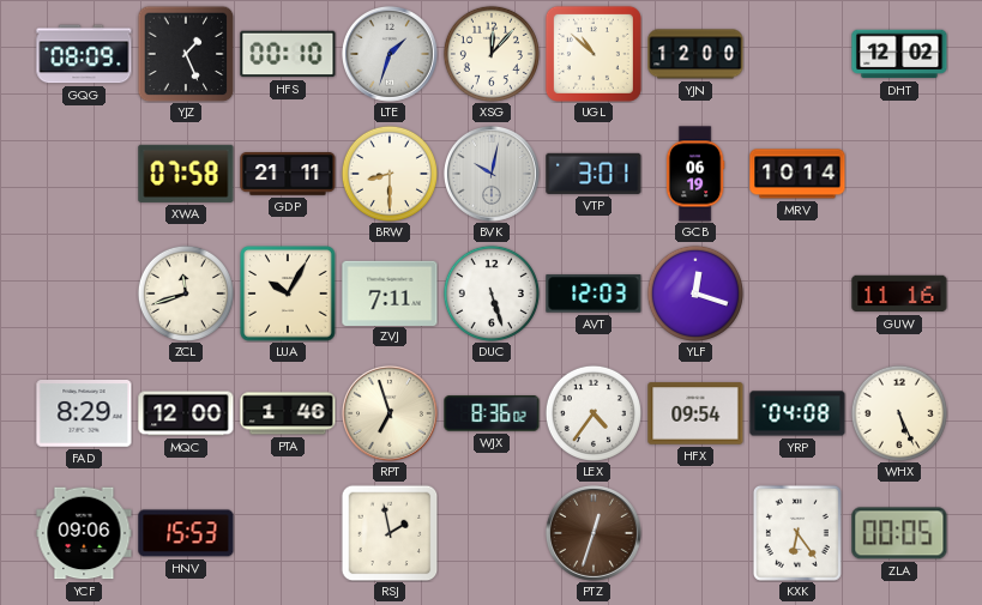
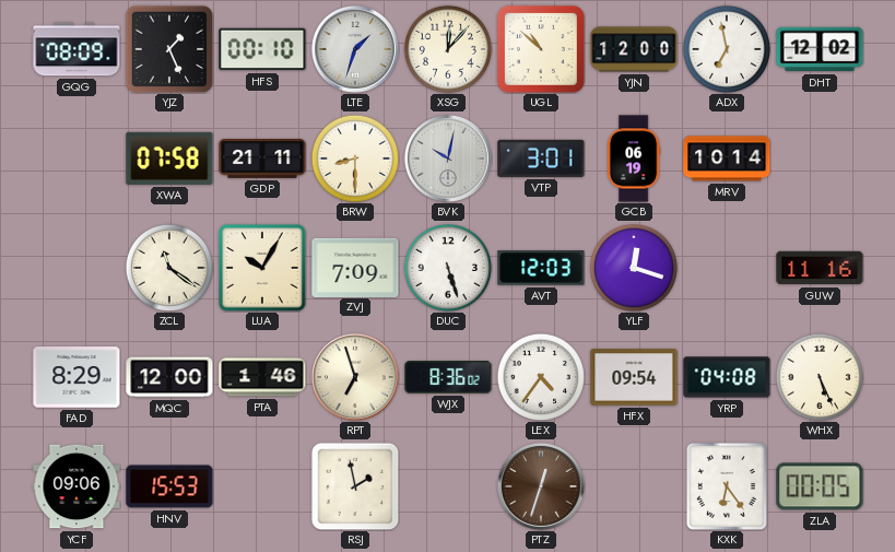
ADX: none -> 6:58
ZCL: 11:42 -> 11:21
ZVJ: 7:11 -> 7:09
